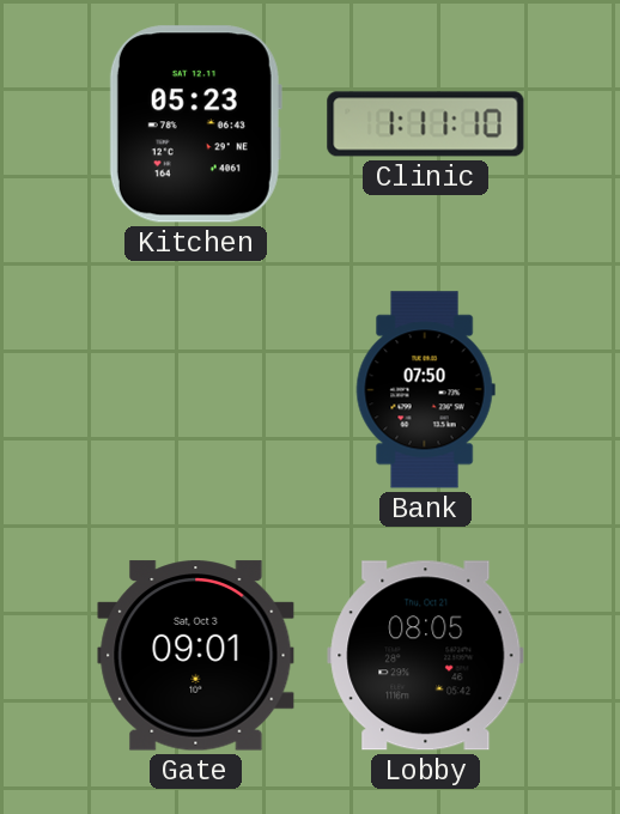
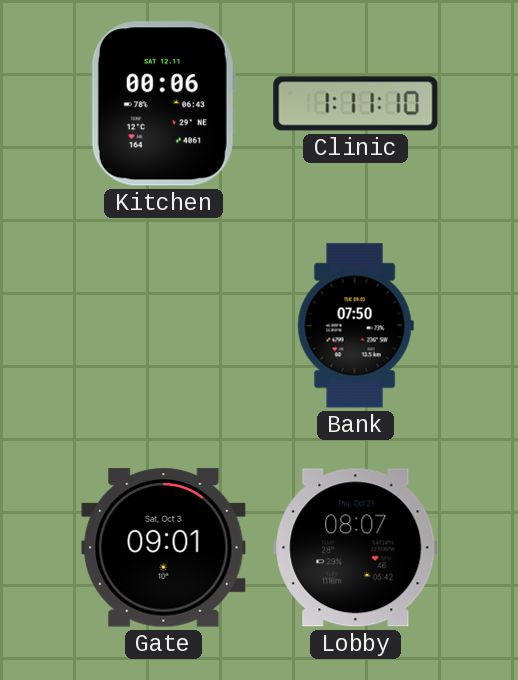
Kitchen: 05:23 -> 00:06
Lobby: 08:05 -> 08:07
